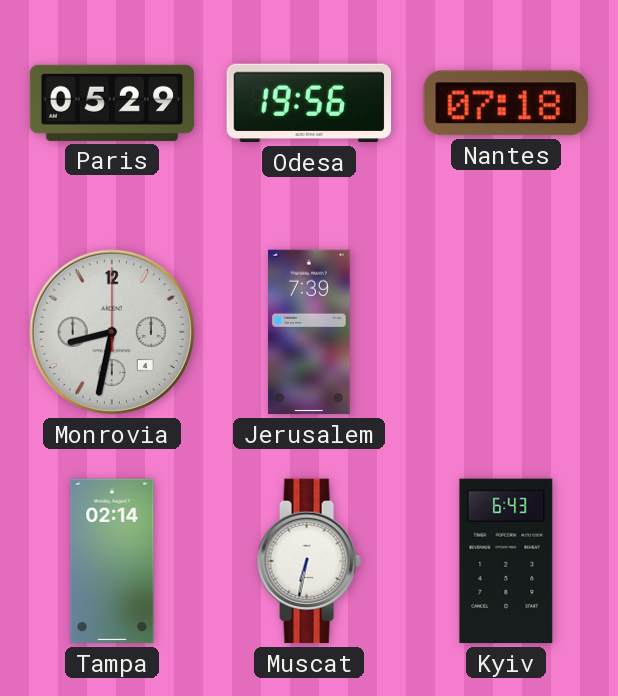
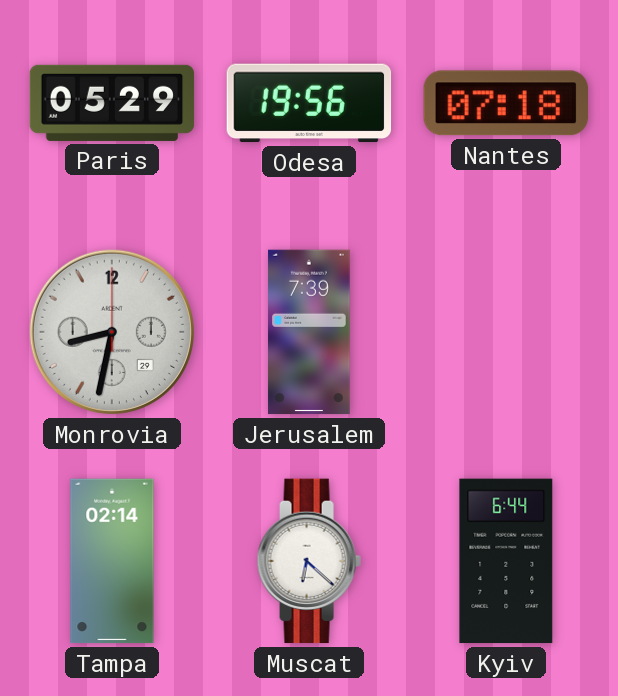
Monrovia date: 4 -> 29
Muscat: 6:32 -> 6:22
Kyiv: 6:43 -> 6:44
